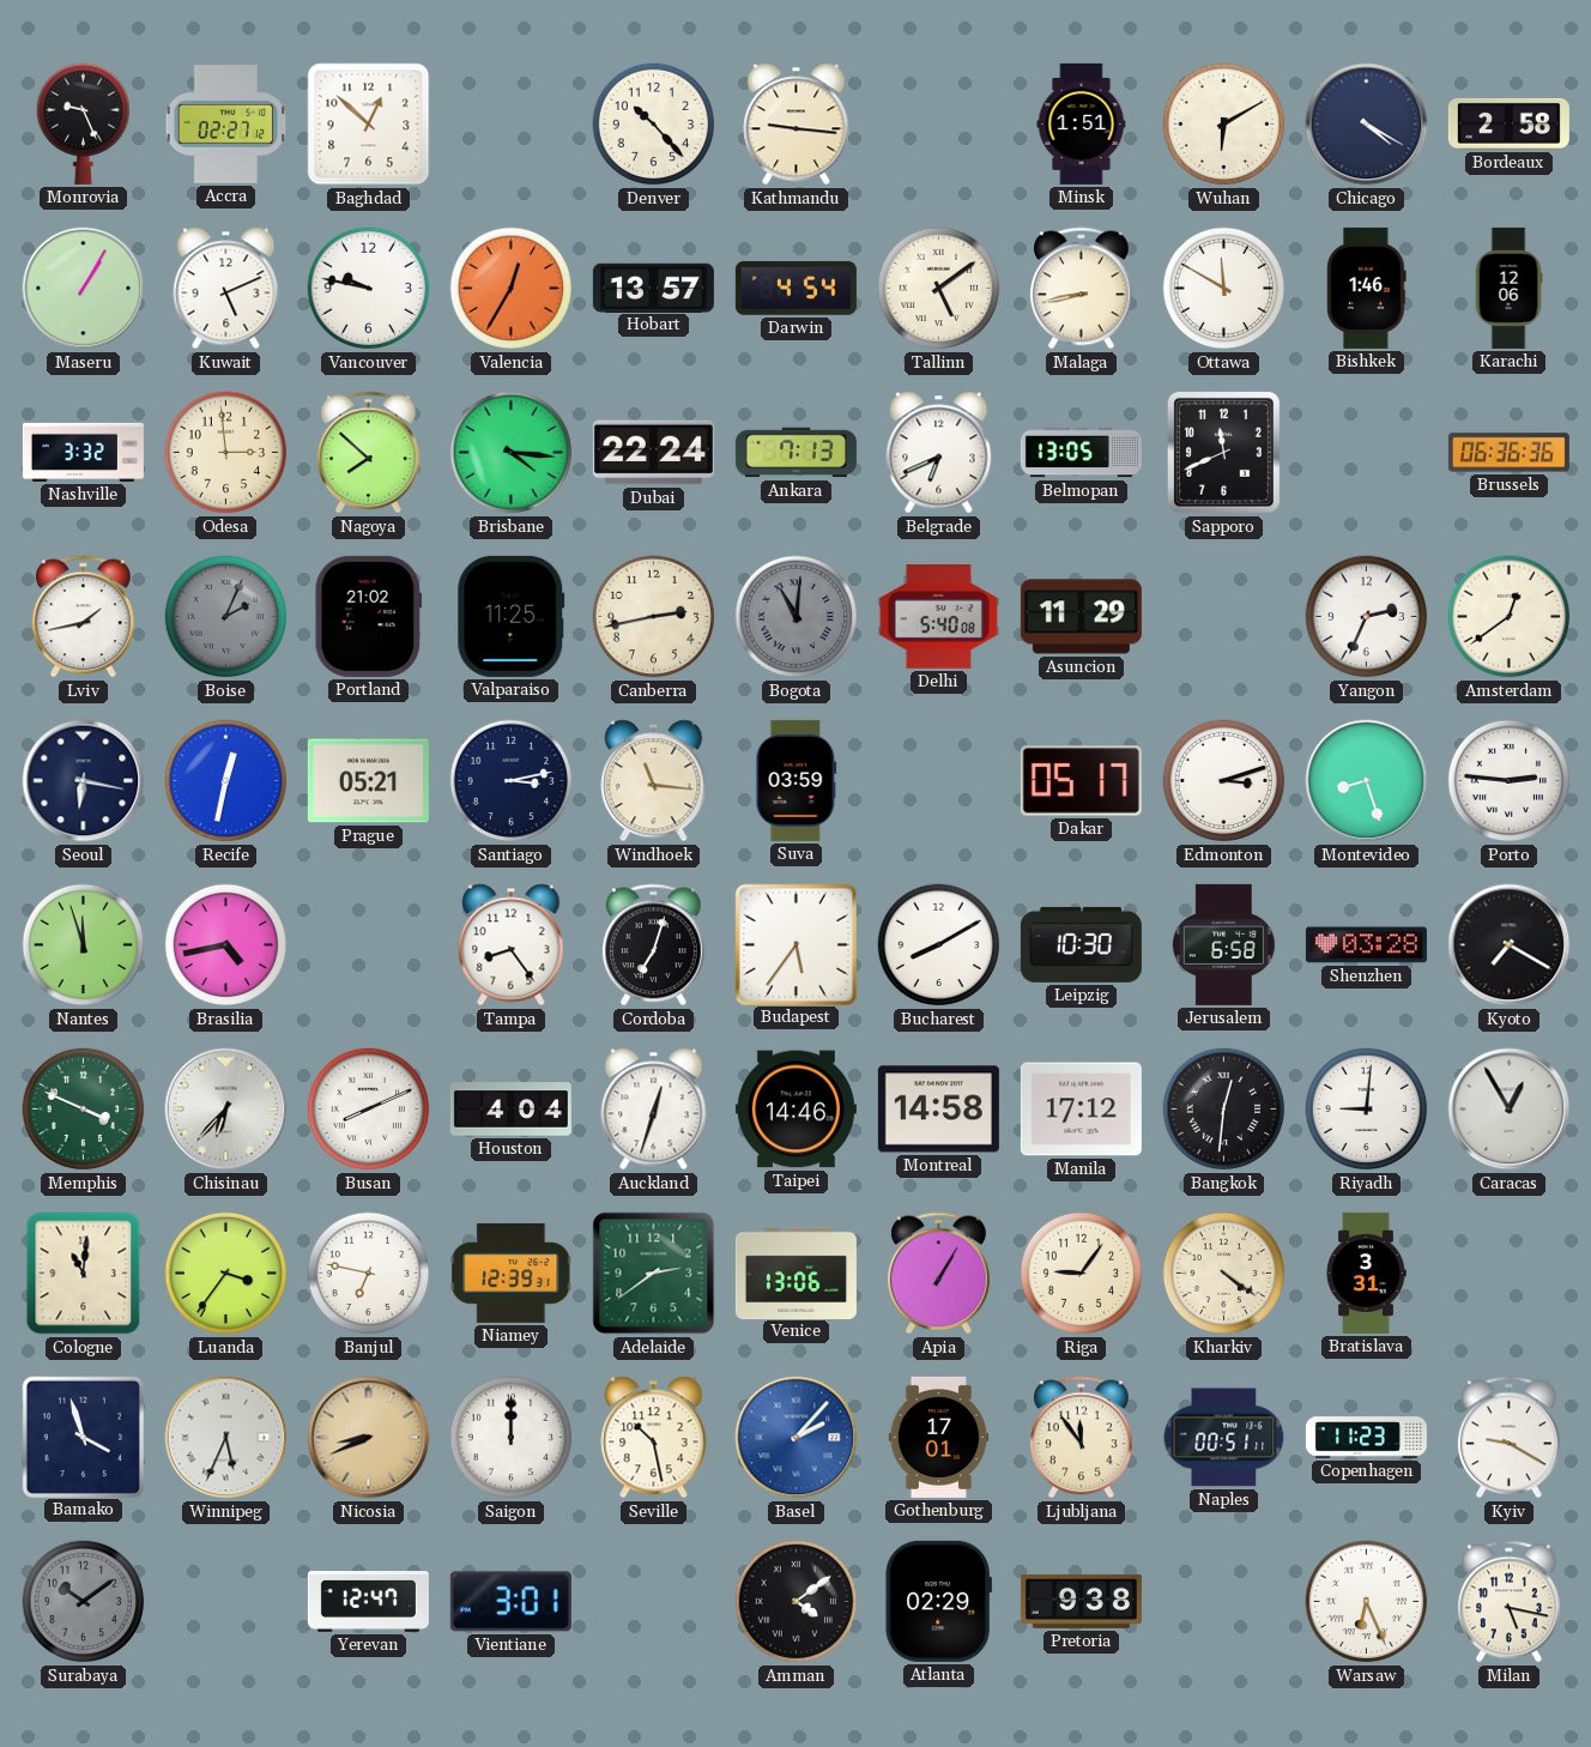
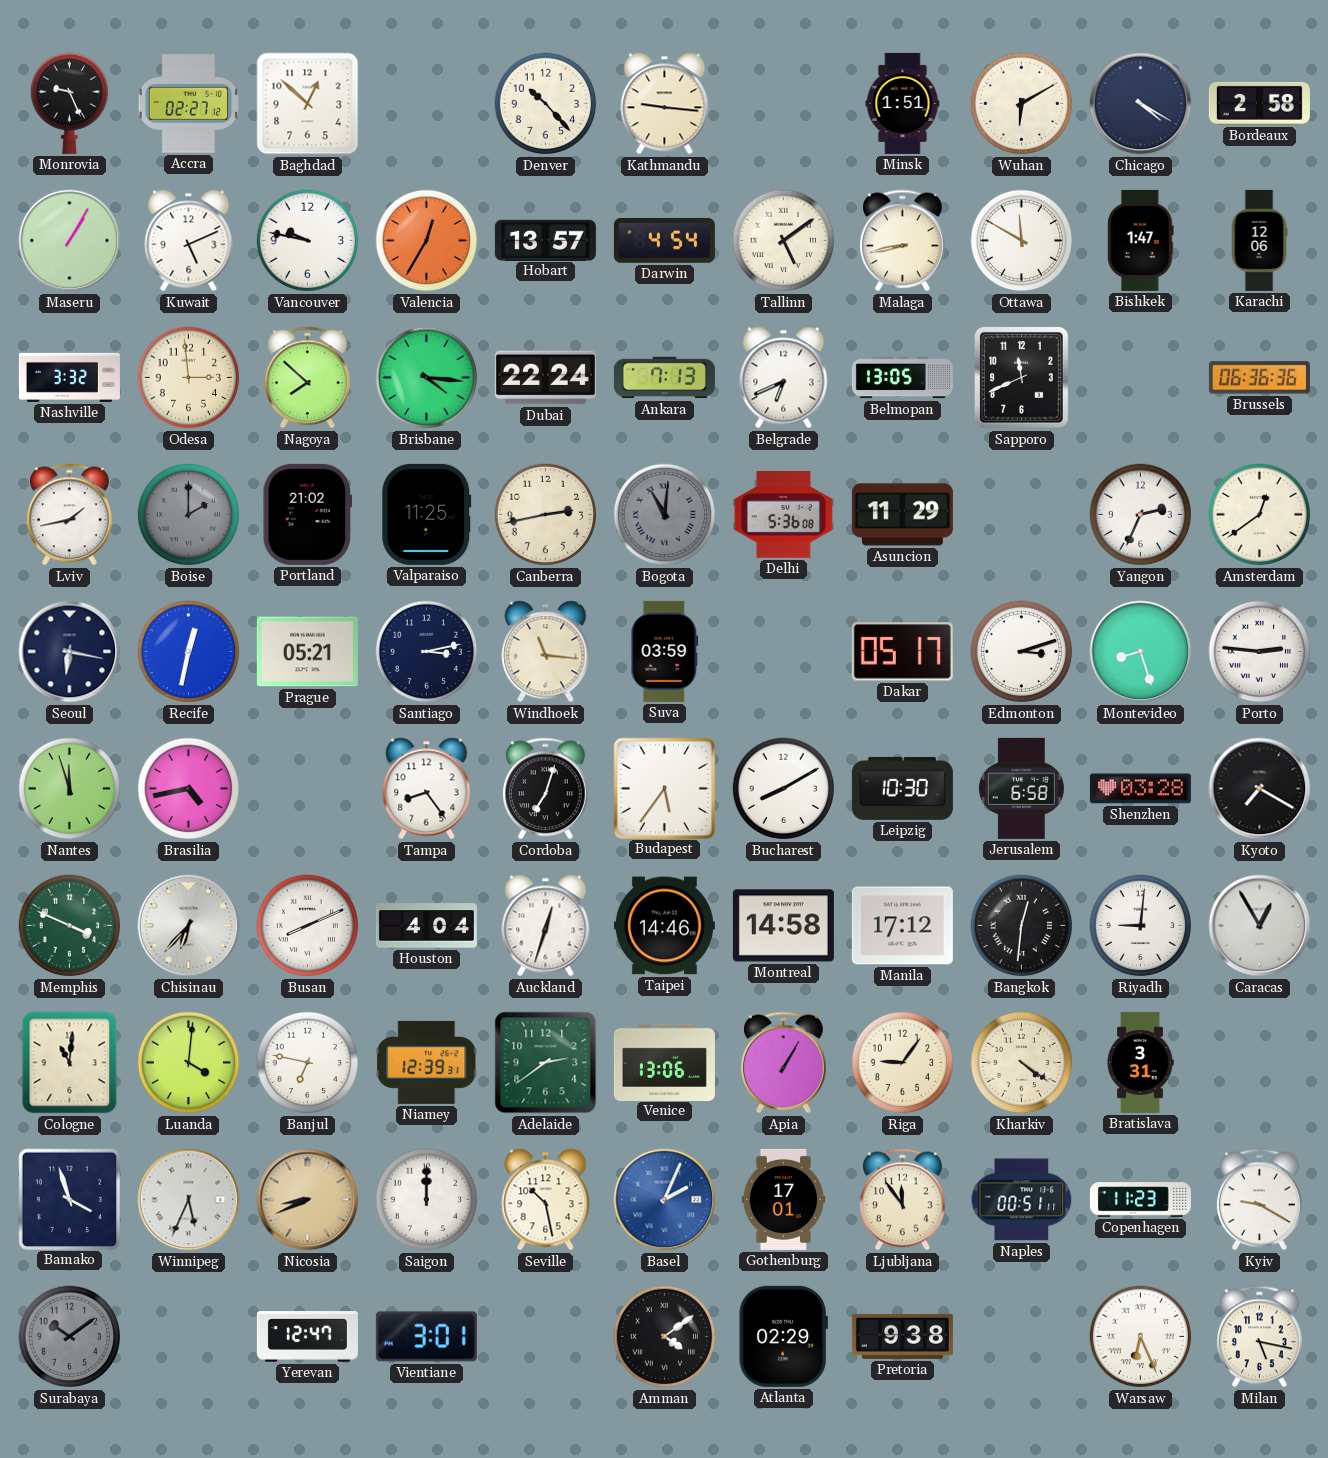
Bishkek: 1:46 -> 1:47
Boise: 2:04 -> 2:00
Delhi: 5:40 -> 5:36
Luanda: 3:36 -> 4:01
Basel: 2:07 -> 2:04
